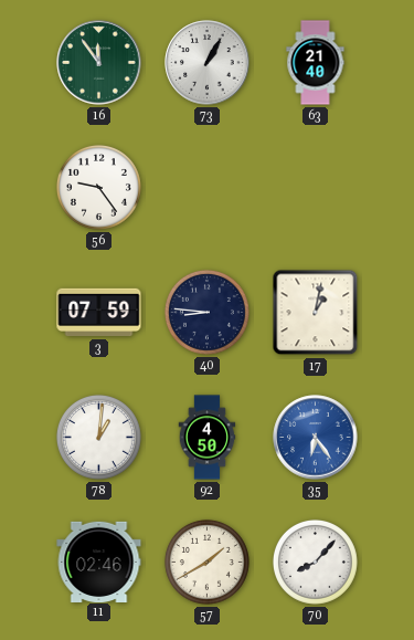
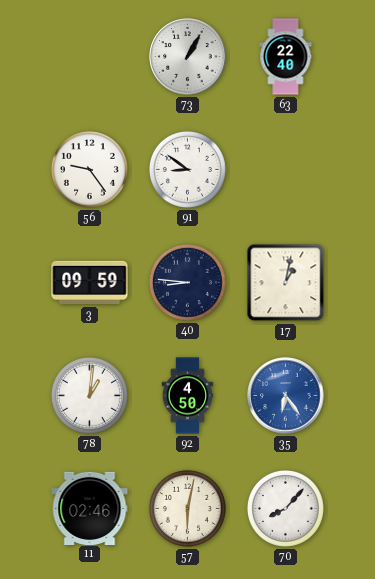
16: 11:54 -> none
63: 21:40 -> 22:40
91: none -> 8:51
3: 07:59 -> 09:59
57: 1:40 -> 6:02
